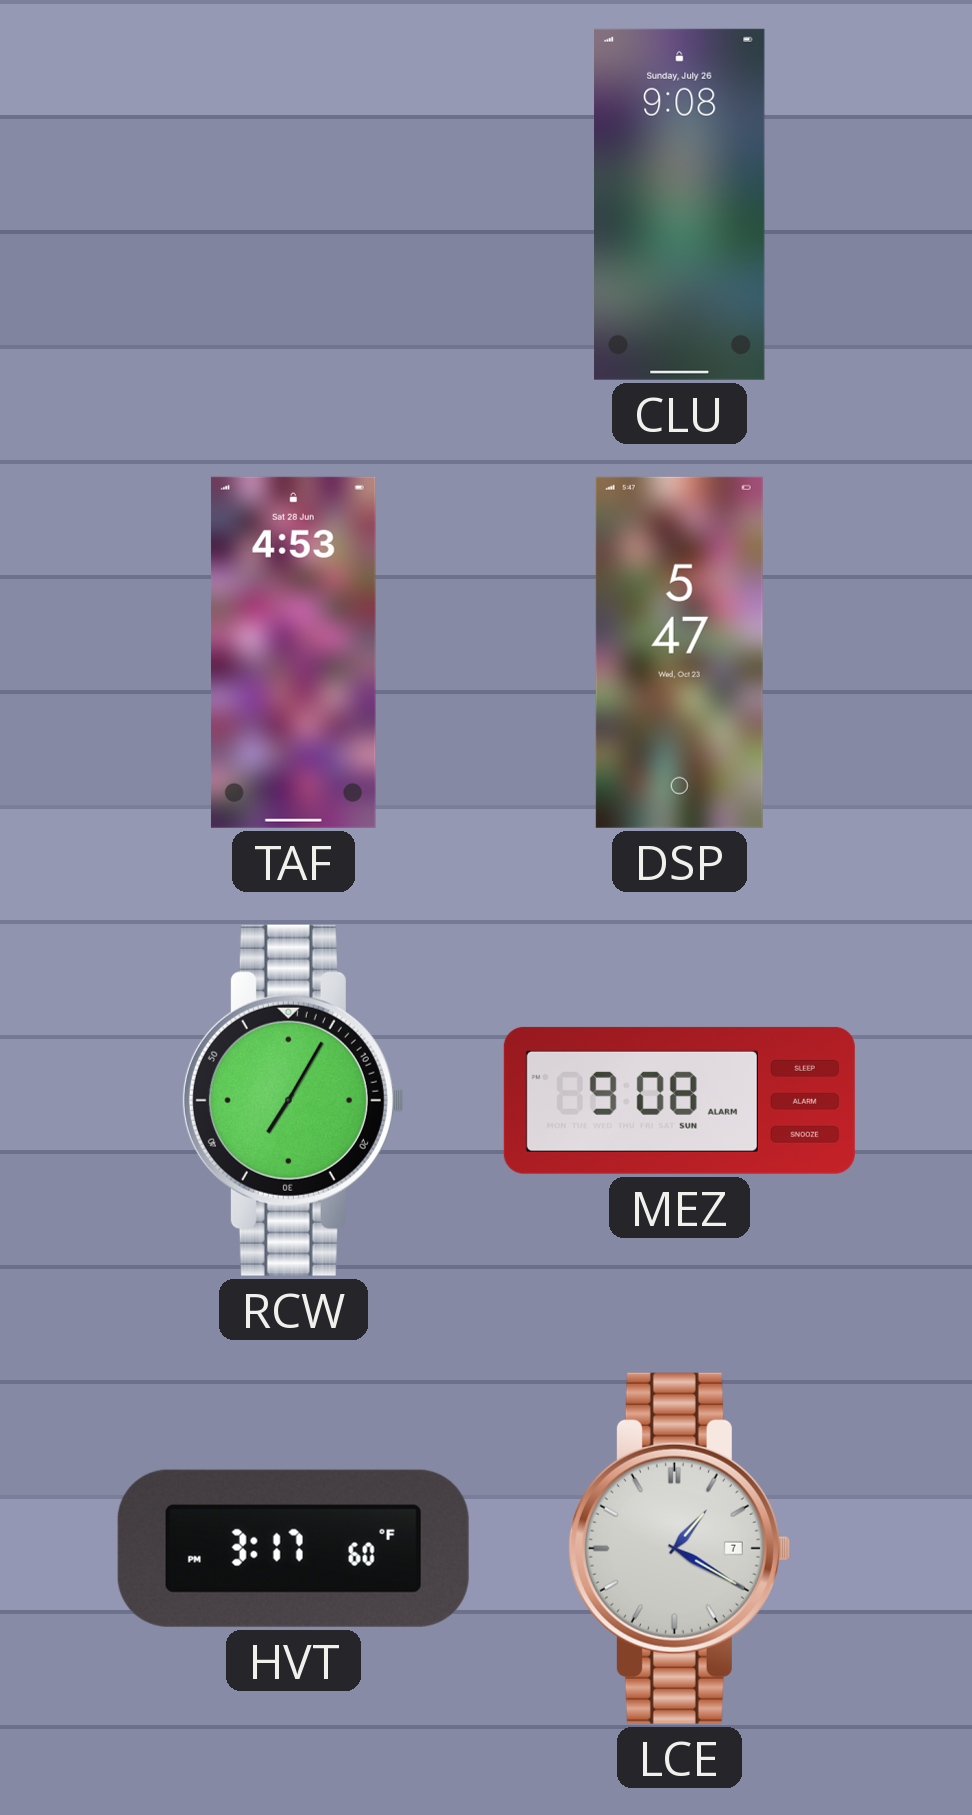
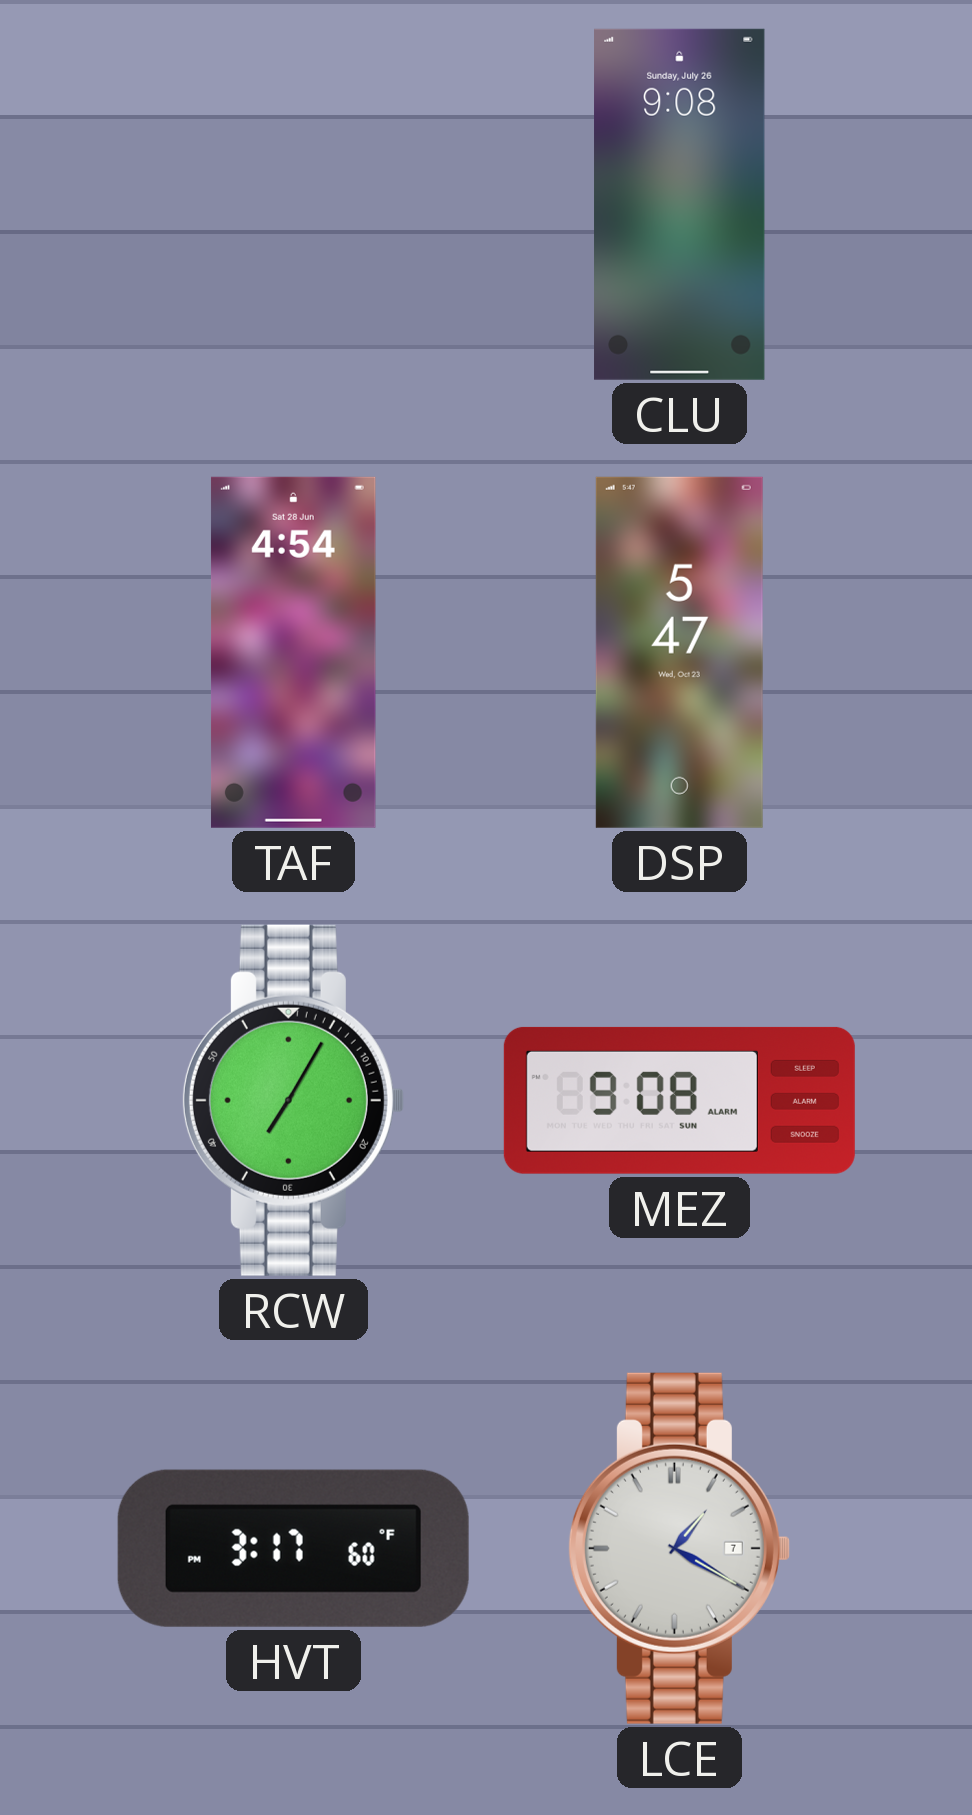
TAF: 4:53 -> 4:54
